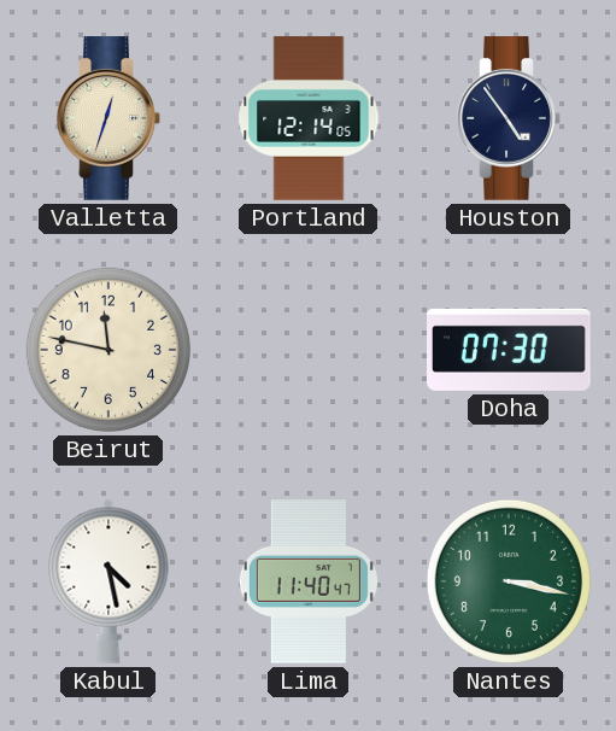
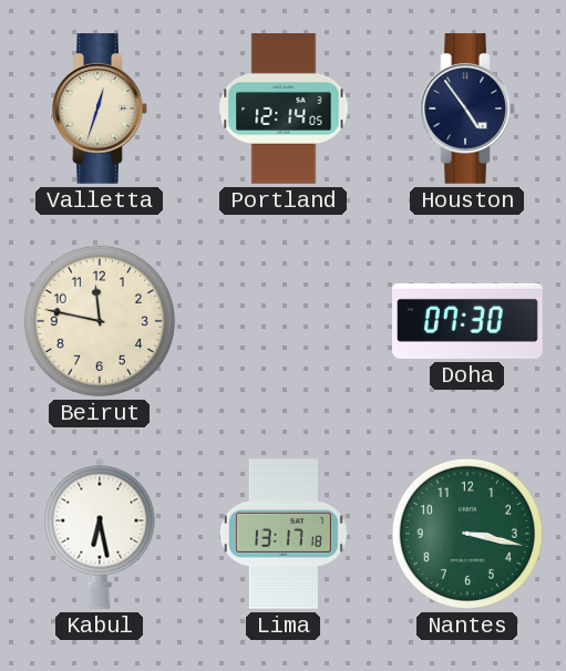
Kabul: 4:28 -> 6:28
Lima: 11:40 -> 13:17
